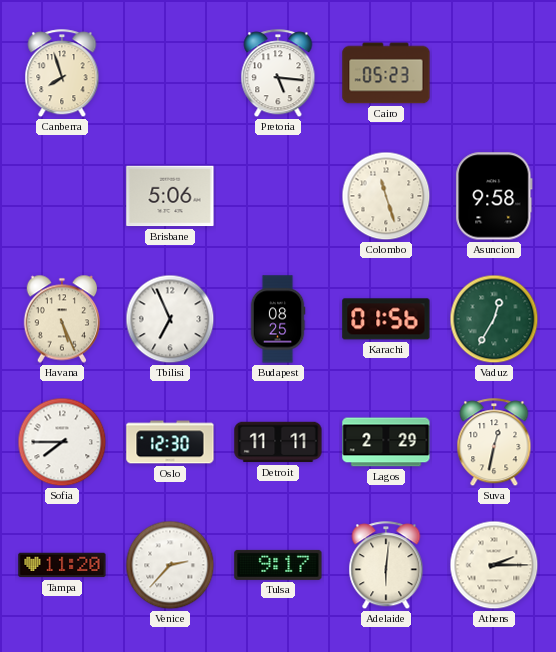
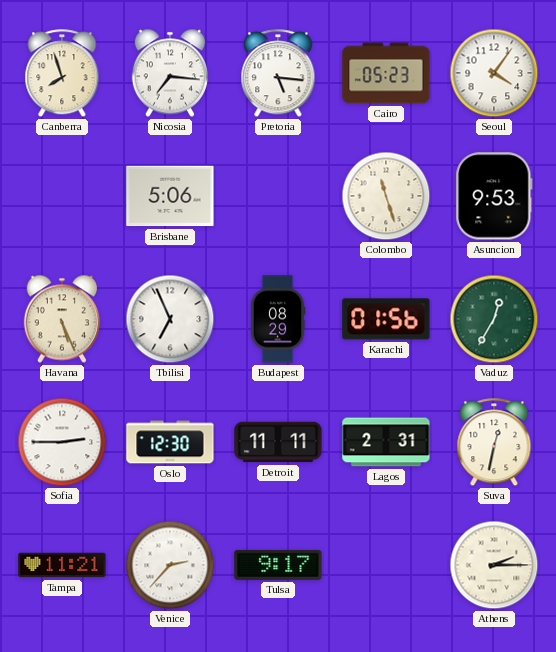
Nicosia: none -> 7:16
Seoul: none -> 4:06
Asuncion: 9:58 -> 9:53
Budapest: 08:25 -> 08:29
Sofia: 7:45 -> 2:45
Lagos: 2:29 -> 2:31
Tampa: 11:20 -> 11:21
Adelaide: 6:01 -> none
